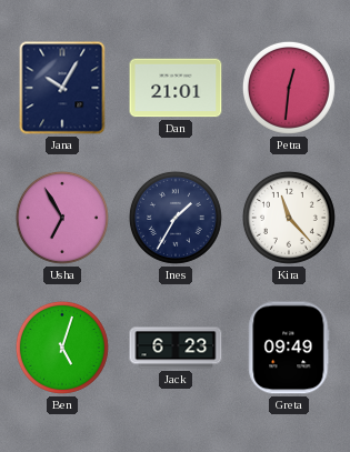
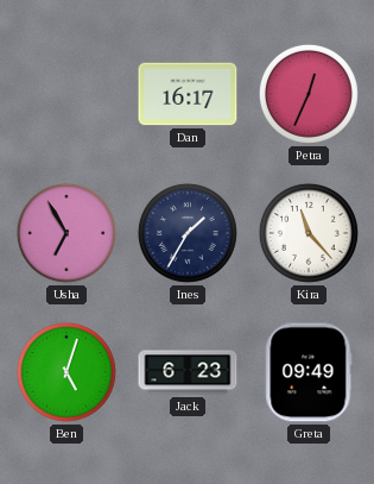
Jana: 10:05 -> none
Dan: 21:01 -> 16:17
Petra: 12:31 -> 12:34
